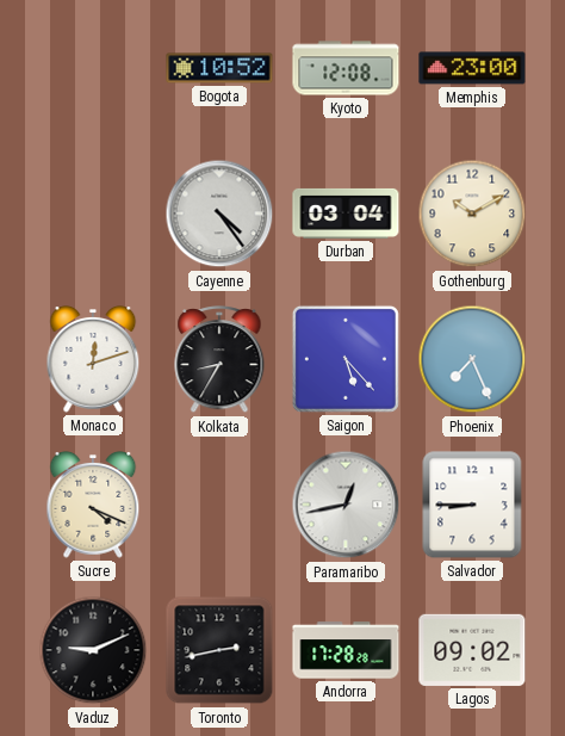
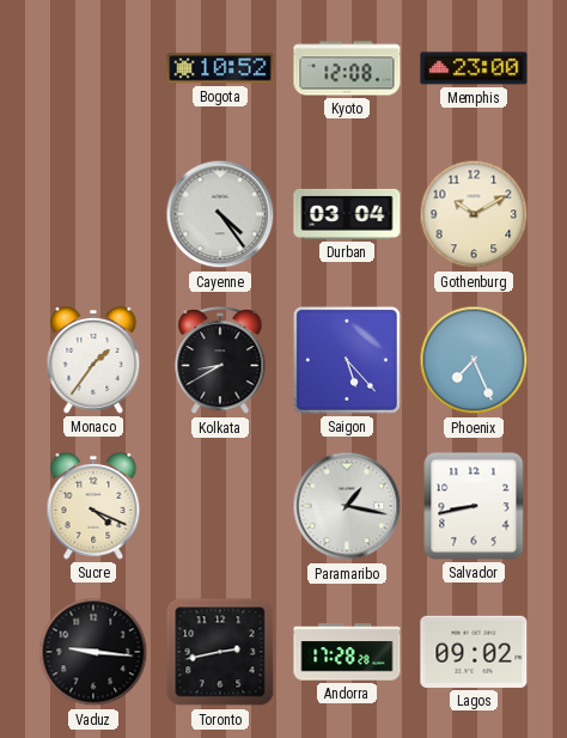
Monaco: 12:12 -> 1:36
Kolkata: 8:35 -> 8:40
Paramaribo: 12:43 -> 1:17
Salvador: 8:45 -> 8:43
Vaduz: 9:11 -> 9:16
